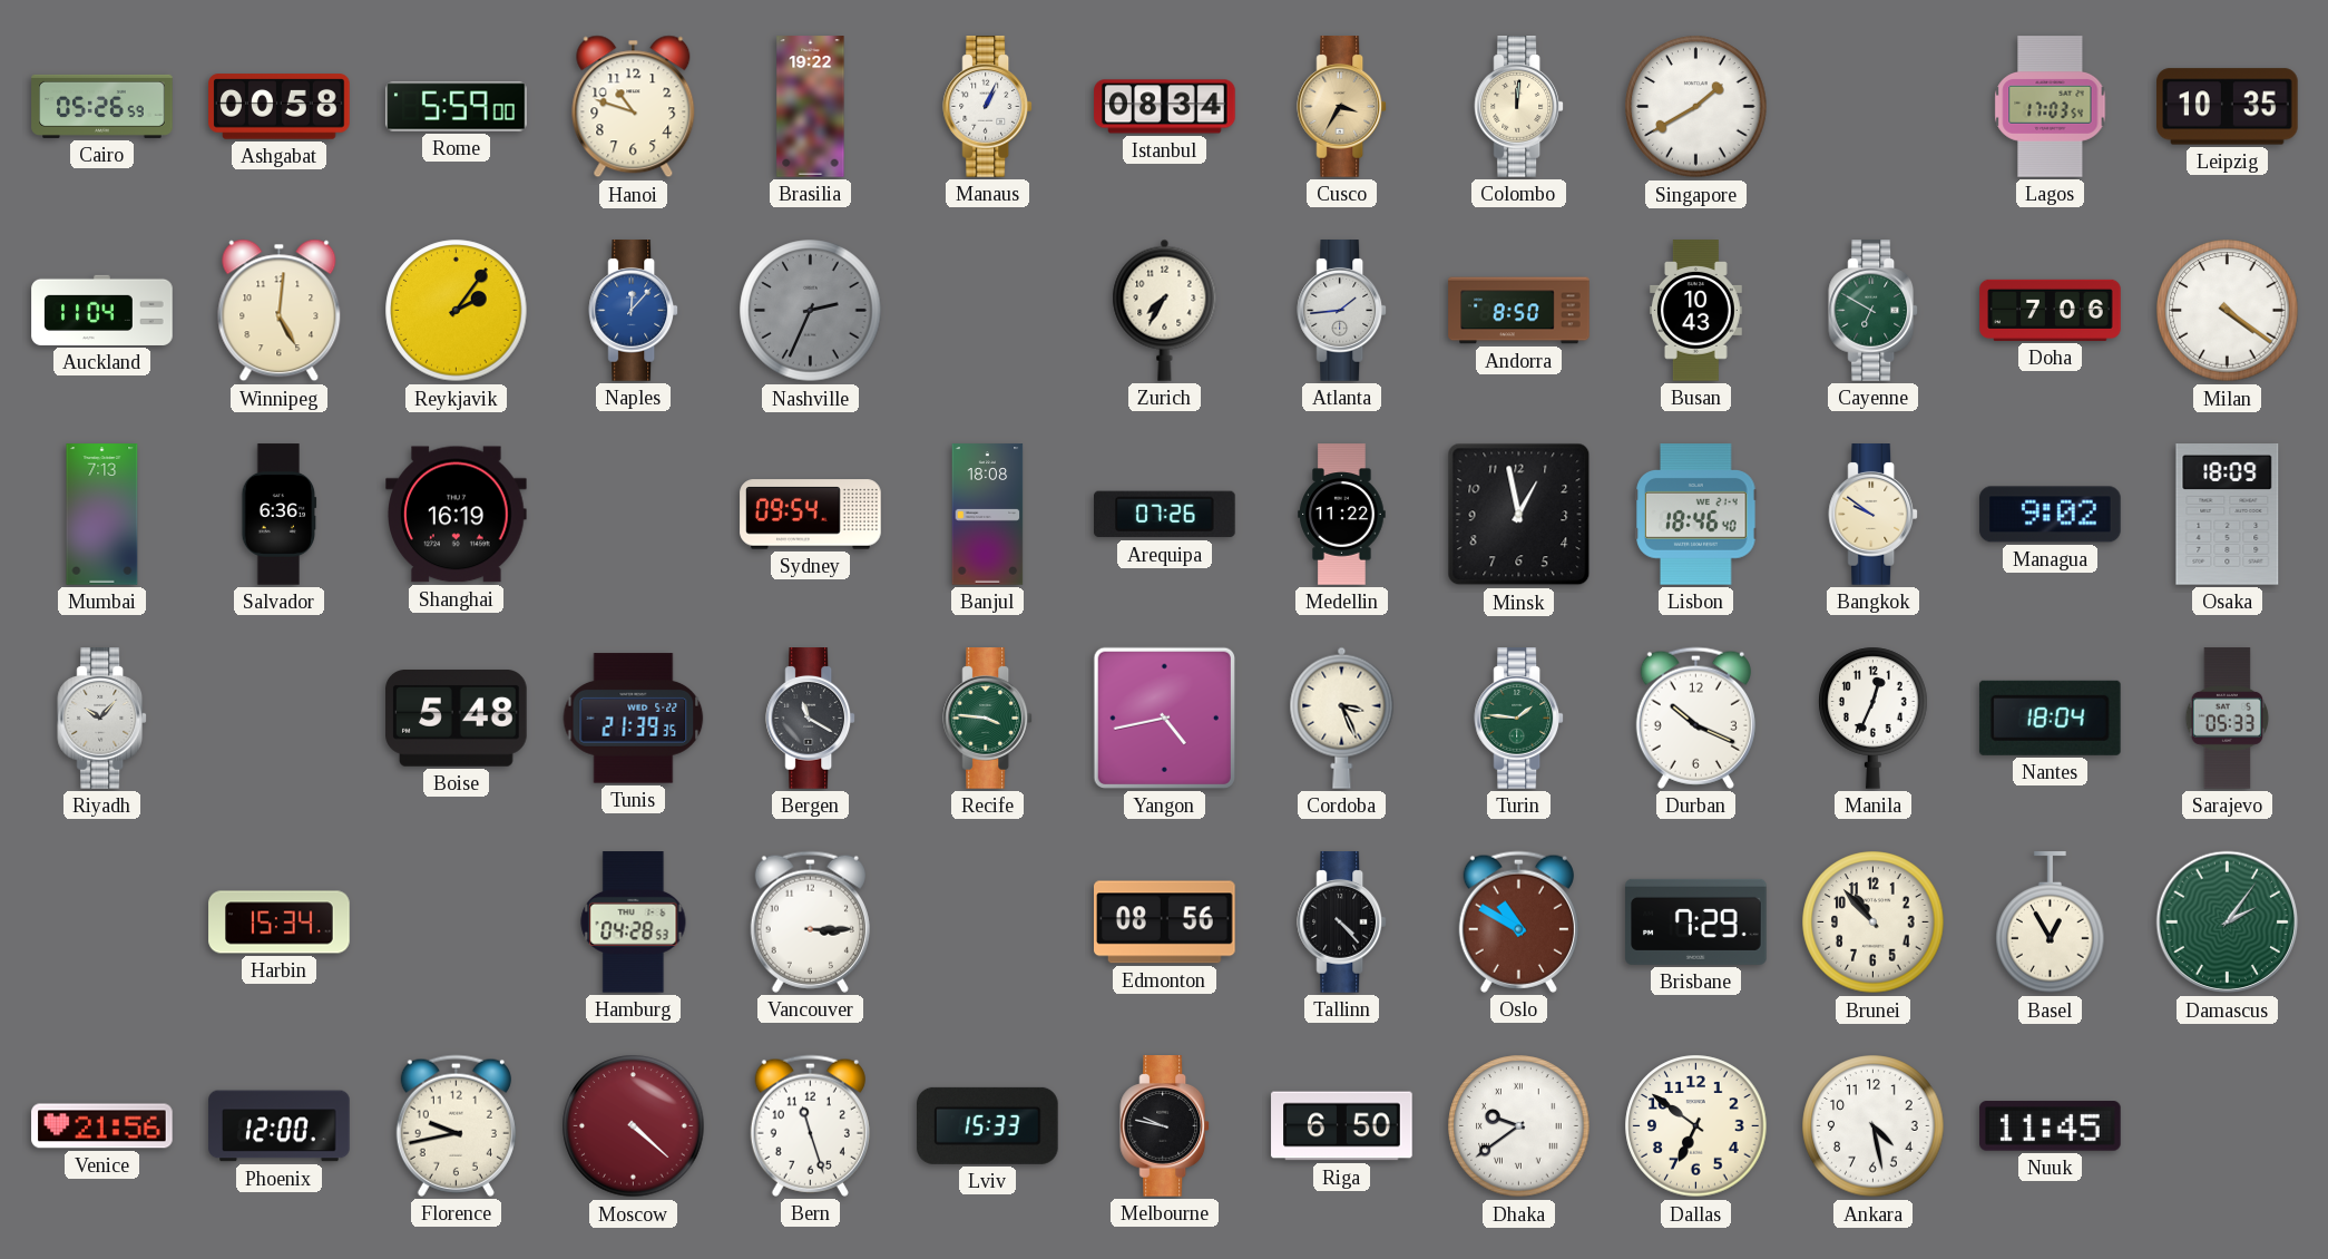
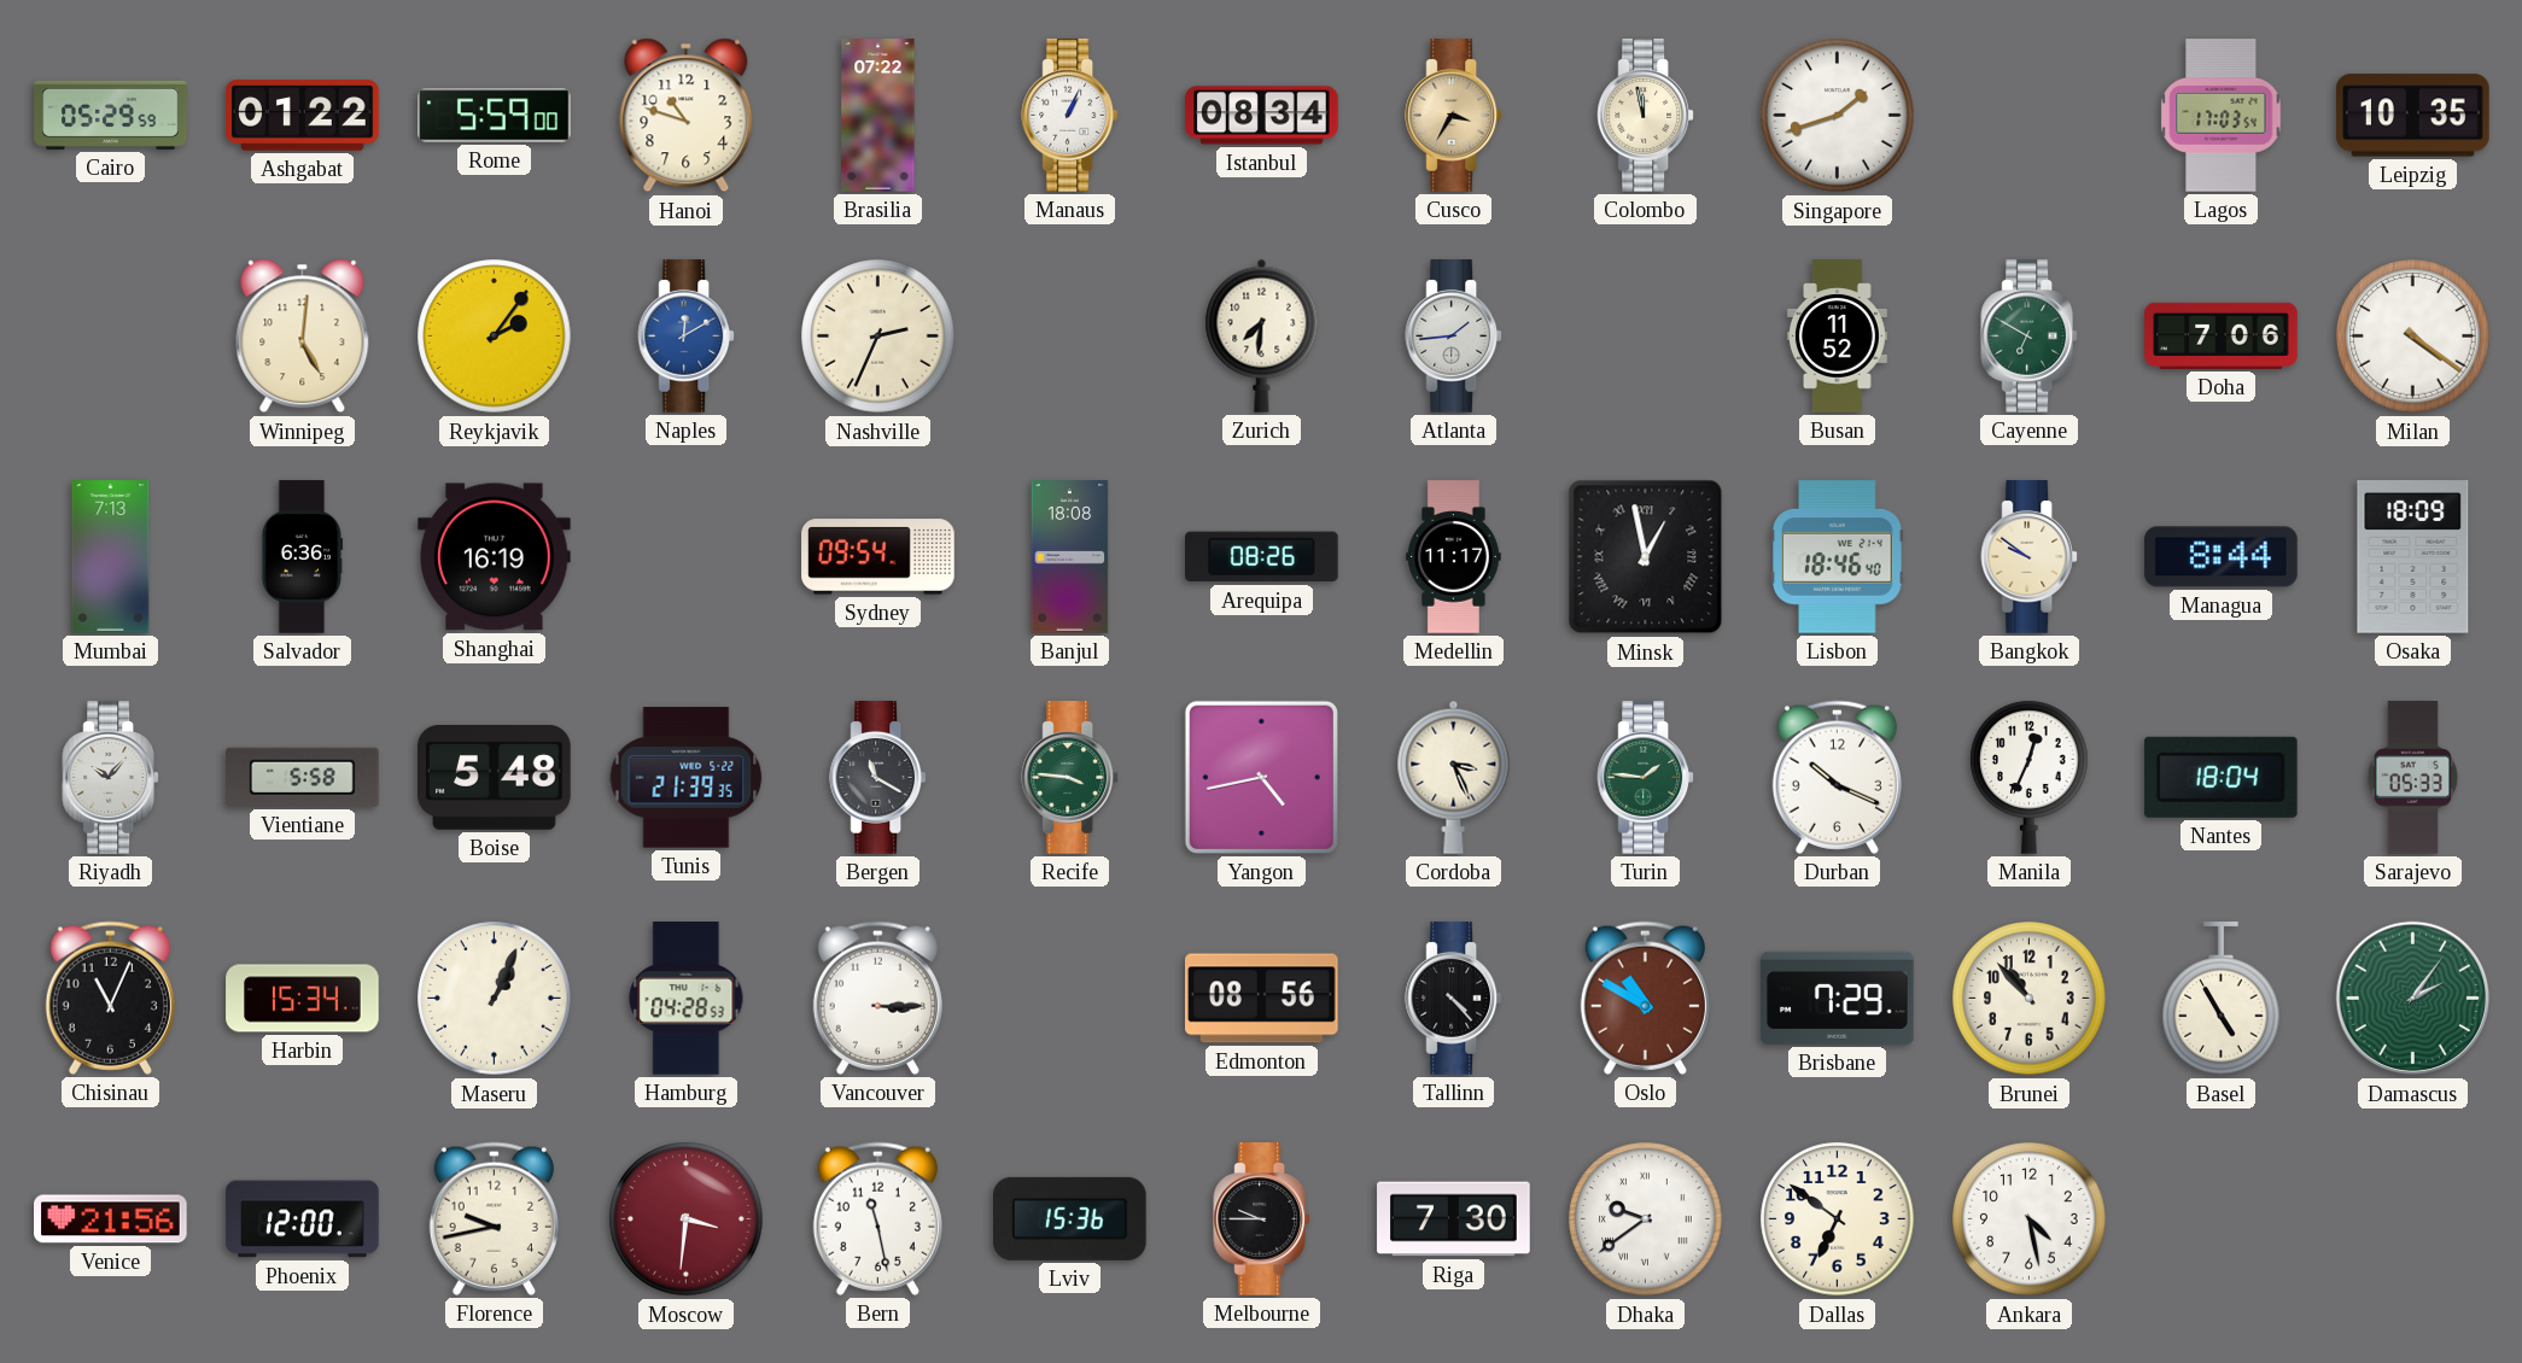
Cairo: 05:26 -> 05:29
Ashgabat: 00:58 -> 01:22
Brasilia: 19:22 -> 07:22
Colombo: 12:01 -> 11:58
Singapore: 1:40 -> 1:42
Auckland: 11:04 -> none
Naples: 12:07 -> 12:10
Nashville dial: grey -> cream
Zurich: 7:35 -> 7:31
Andorra: 8:50 -> none
Busan: 10:43 -> 11:52
Arequipa: 07:26 -> 08:26
Medellin: 11:22 -> 11:17
Minsk numerals: Arabic -> Roman
Managua: 9:02 -> 8:44
Vientiane: none -> 5:58
Chisinau: none -> 11:04
Maseru: none -> 1:04
Basel: 12:55 -> 4:55
Moscow: 4:22 -> 3:31
Bern: 11:27 -> 11:28
Lviv: 15:33 -> 15:36
Melbourne: 9:47 -> 9:45
Riga: 6:50 -> 7:30
Nuuk: 11:45 -> none
